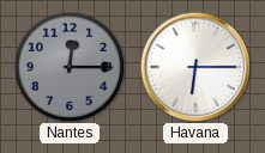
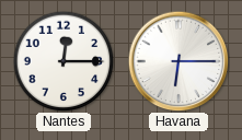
Nantes dial: grey -> white
